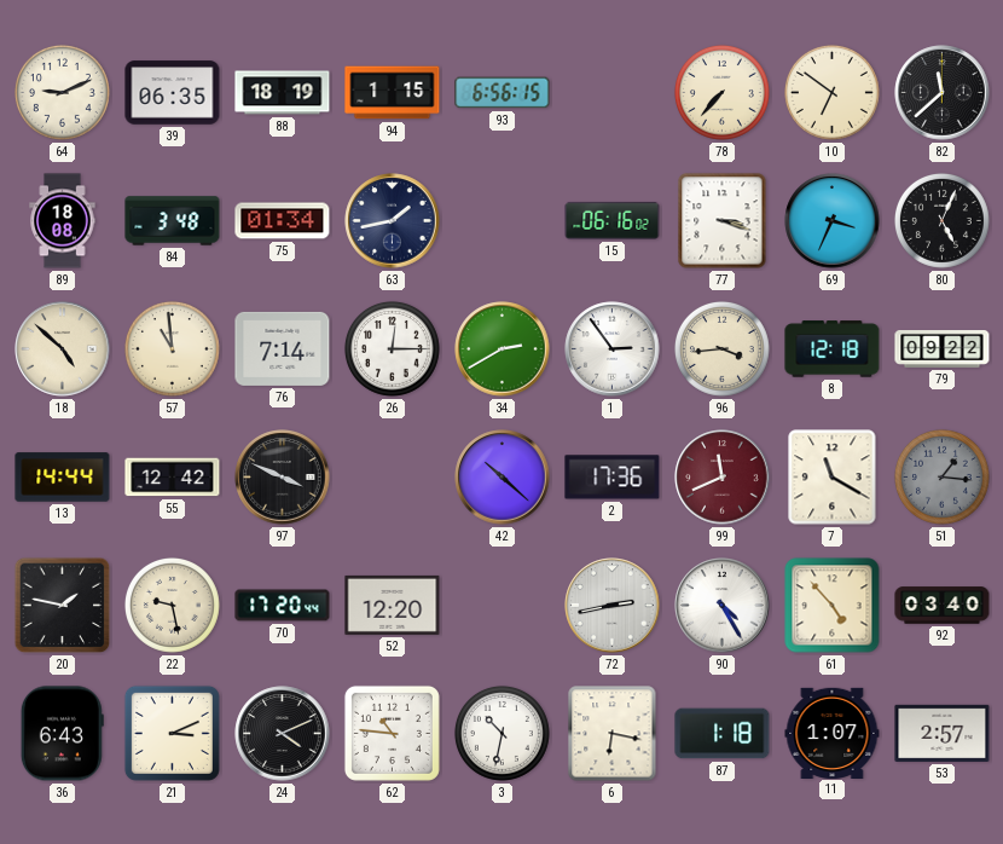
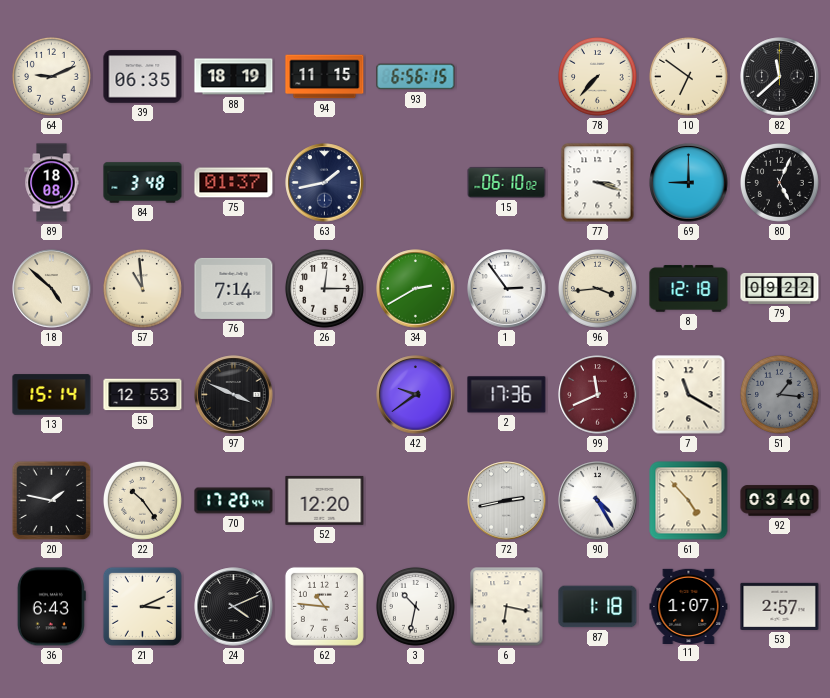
94: 1:15 -> 11:15
75: 01:34 -> 01:37
15: 06:16 -> 06:10
69: 3:34 -> 9:00
13: 14:44 -> 15:14
55: 12:42 -> 12:53
42: 10:22 -> 9:39
22: 9:28 -> 10:24
